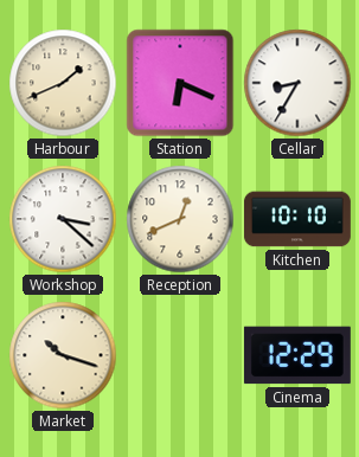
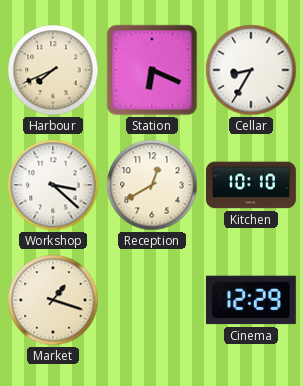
Harbour: 1:41 -> 7:41
Reception: 12:41 -> 12:40
Market: 10:18 -> 1:18
